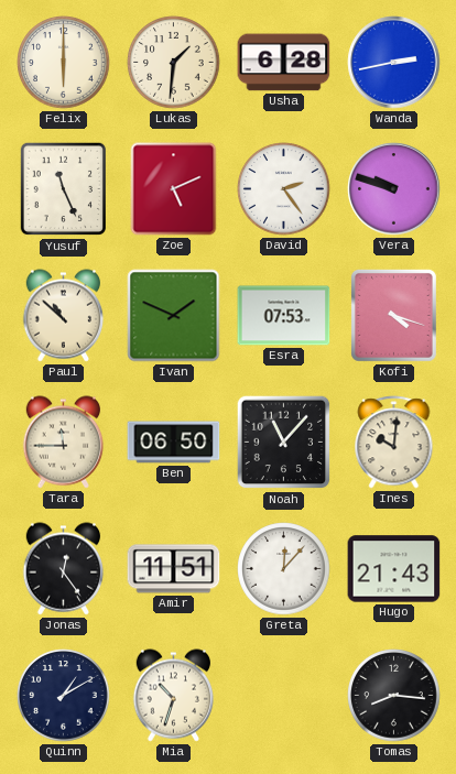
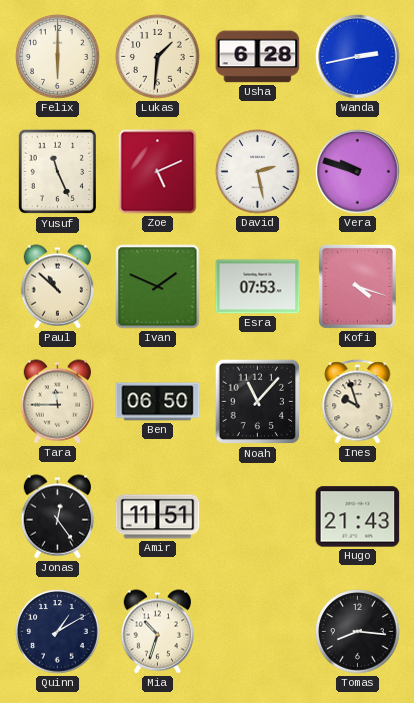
David: 2:24 -> 2:28
Ines: 10:01 -> 9:57
Greta: 12:07 -> none
